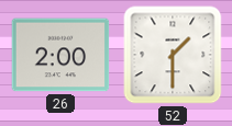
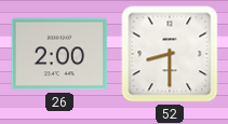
52: 1:30 -> 8:30
